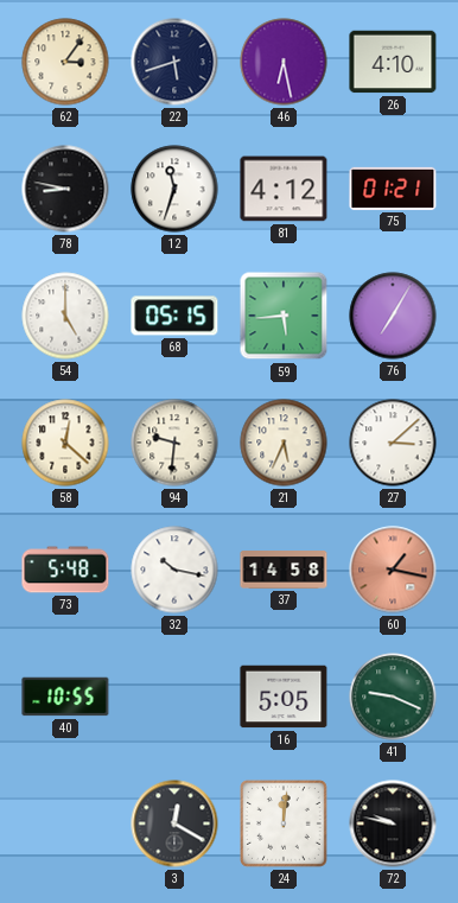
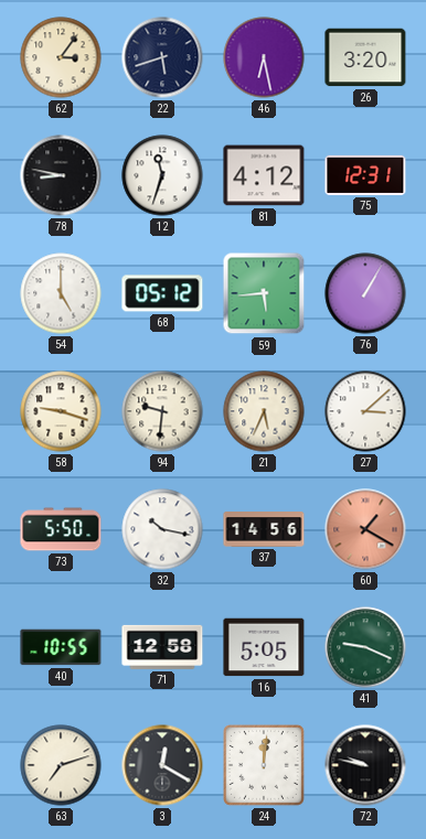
26: 4:10 -> 3:20
75: 01:21 -> 12:31
68: 05:15 -> 05:12
76: 7:05 -> 1:05
58: 12:22 -> 9:18
73: 5:48 -> 5:50
37: 14:58 -> 14:56
60: 1:17 -> 1:20
71: none -> 12:58
63: none -> 7:12
